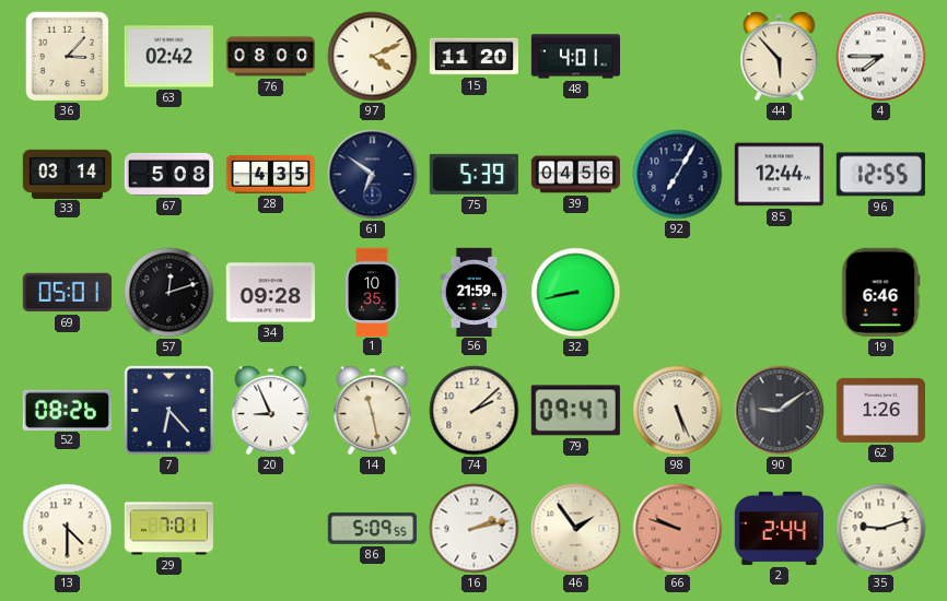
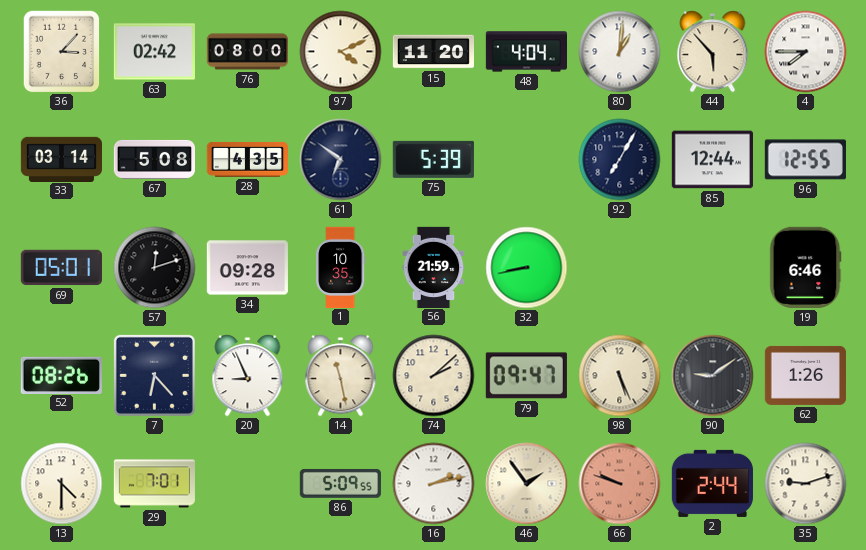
48: 4:01 -> 4:04
80: none -> 1:01
39: 04:56 -> none
